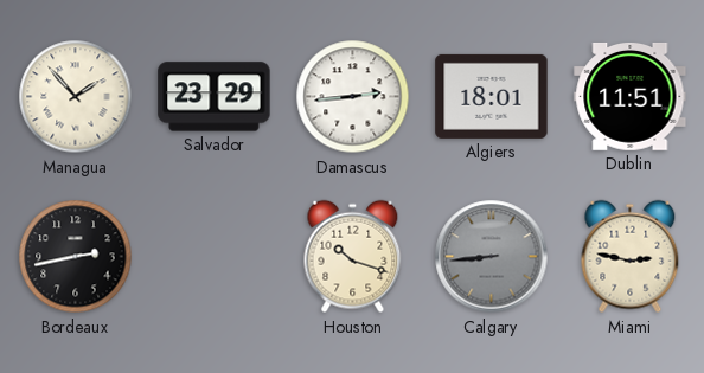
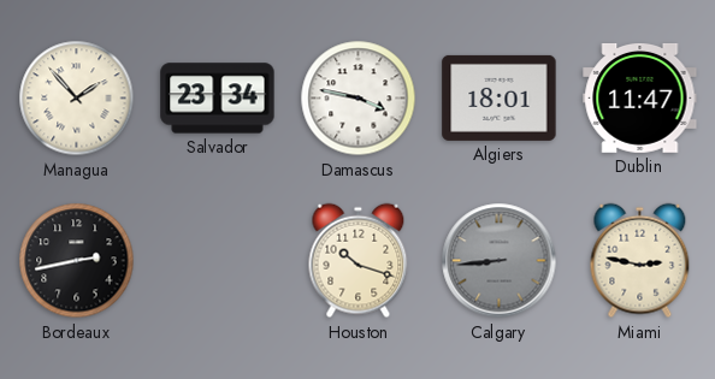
Salvador: 23:29 -> 23:34
Damascus: 2:44 -> 3:47
Dublin: 11:51 -> 11:47
